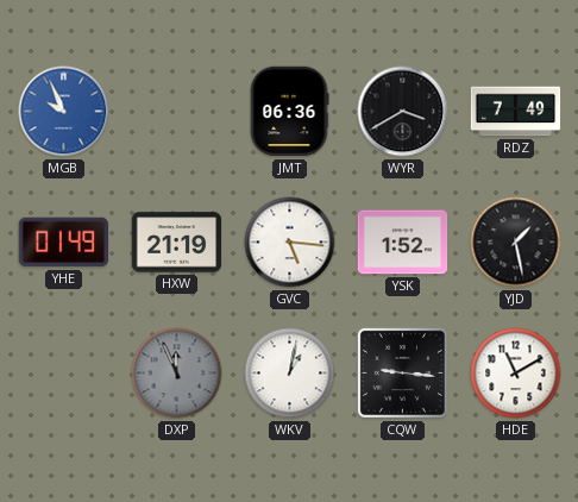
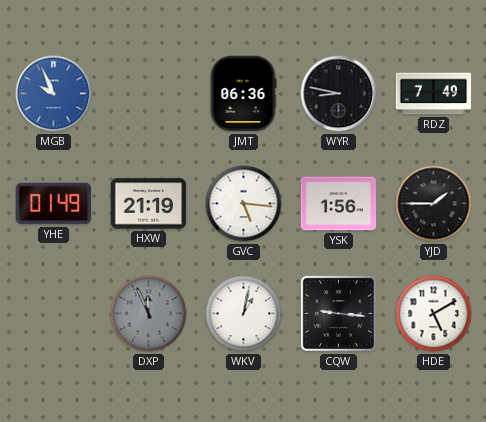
WYR: 3:40 -> 8:47
YSK: 1:52 -> 1:56
YJD: 1:28 -> 1:45
HDE: 11:10 -> 5:10
